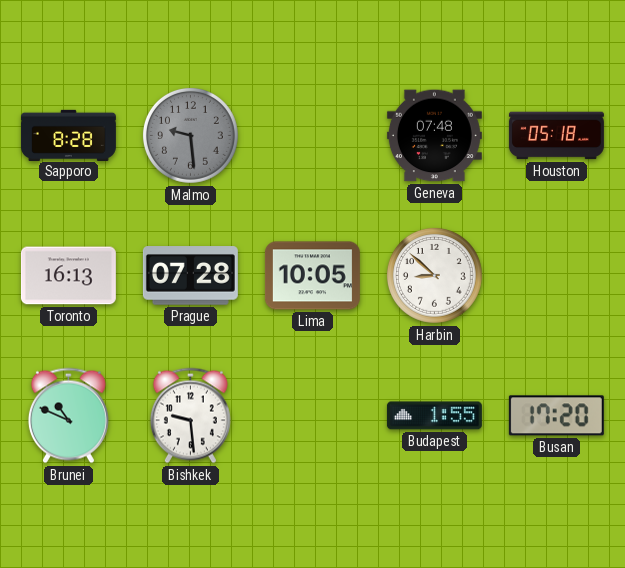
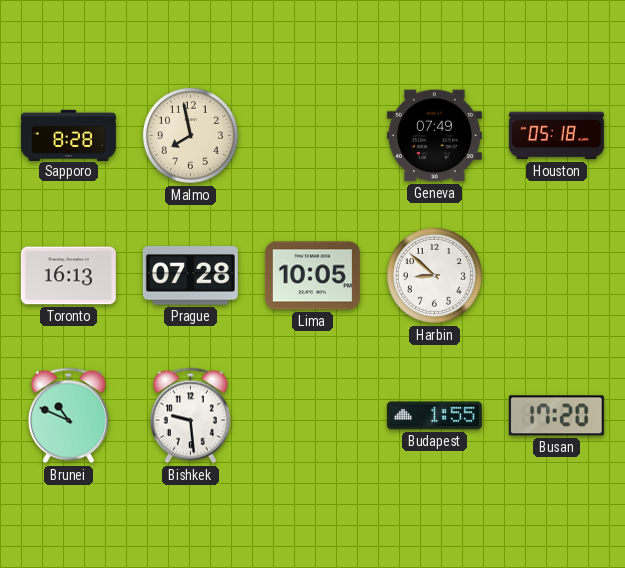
Malmo: 9:29 -> 7:58
Malmo dial: grey -> cream
Geneva: 07:48 -> 07:49
